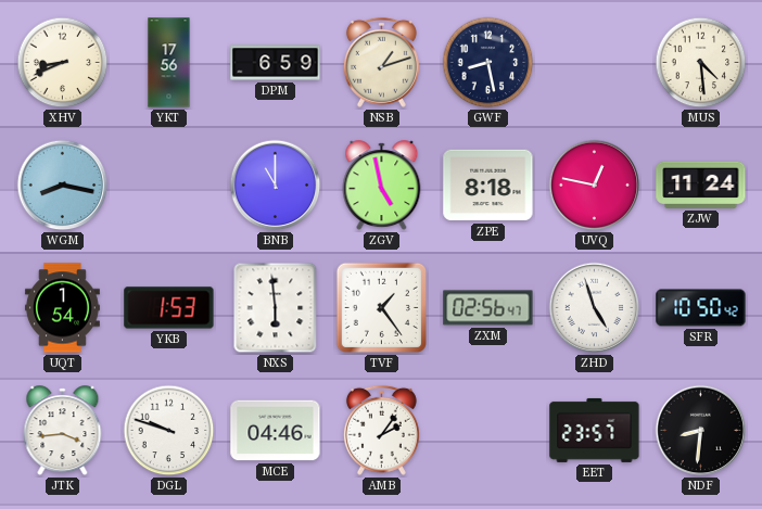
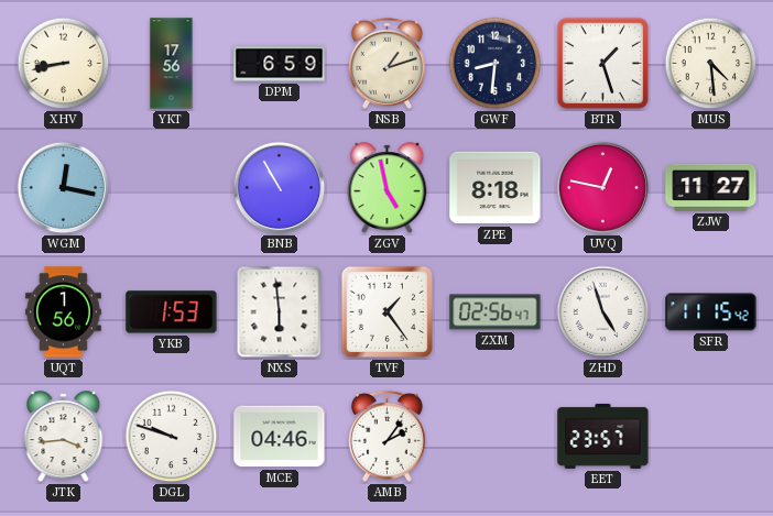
XHV: 8:41 -> 8:43
GWF: 8:28 -> 8:31
BTR: none -> 1:27
WGM: 8:17 -> 12:17
BNB: 11:00 -> 10:55
ZJW: 11:24 -> 11:27
UQT: 1:54 -> 1:56
SFR: 10:50 -> 11:15
NDF: 8:31 -> none
